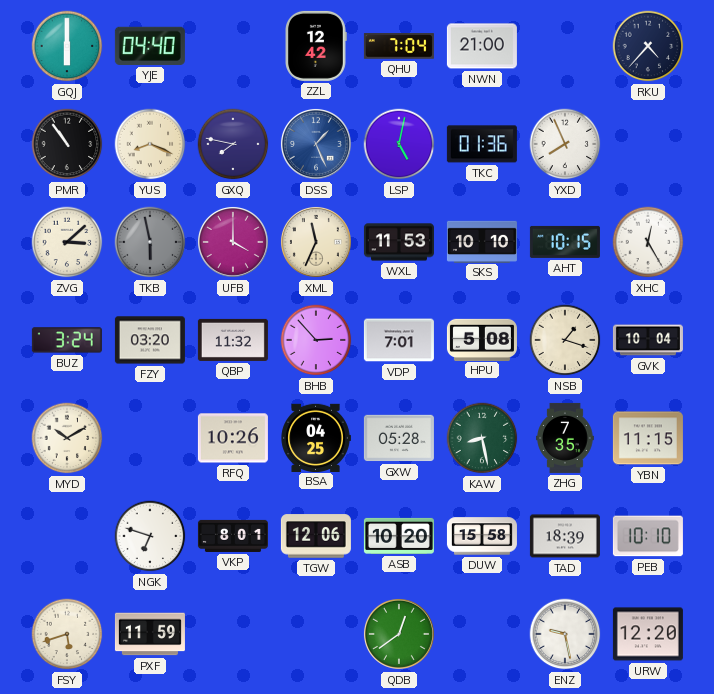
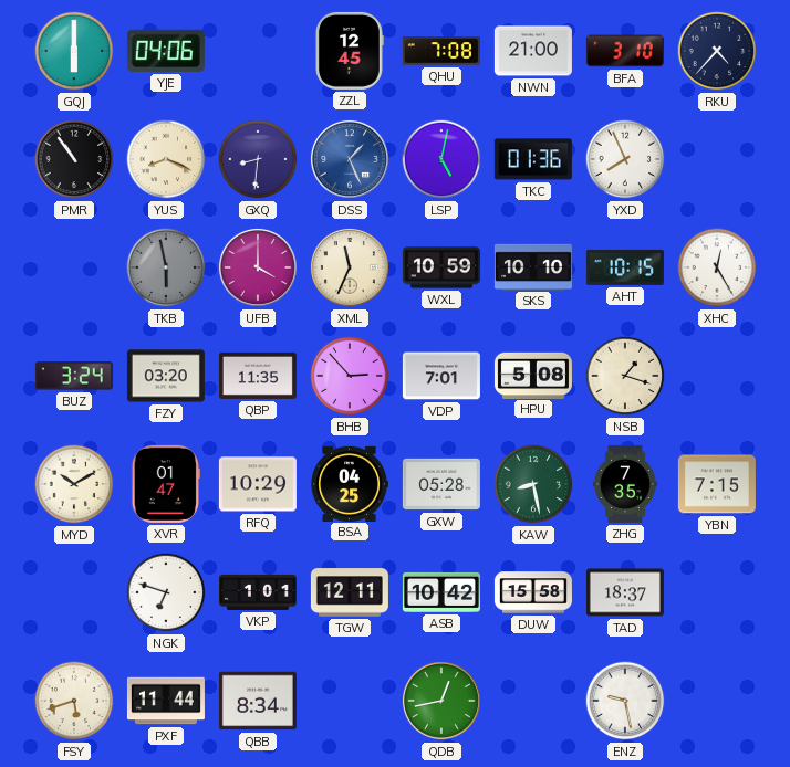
YJE: 04:40 -> 04:06
ZZL: 12:42 -> 12:45
QHU: 7:04 -> 7:08
BFA: none -> 3:10
GXQ: 7:47 -> 8:31
ZVG: 3:08 -> none
WXL: 11:53 -> 10:59
QBP: 11:32 -> 11:35
GVK: 10:04 -> none
XVR: none -> 01:47
RFQ: 10:26 -> 10:29
YBN: 11:15 -> 7:15
VKP: 8:01 -> 1:01
TGW: 12:06 -> 12:11
ASB: 10:20 -> 10:42
TAD: 18:39 -> 18:37
PEB: 10:10 -> none
PXF: 11:59 -> 11:44
QBB: none -> 8:34
QDB: 12:39 -> 12:43
URW: 12:20 -> none
